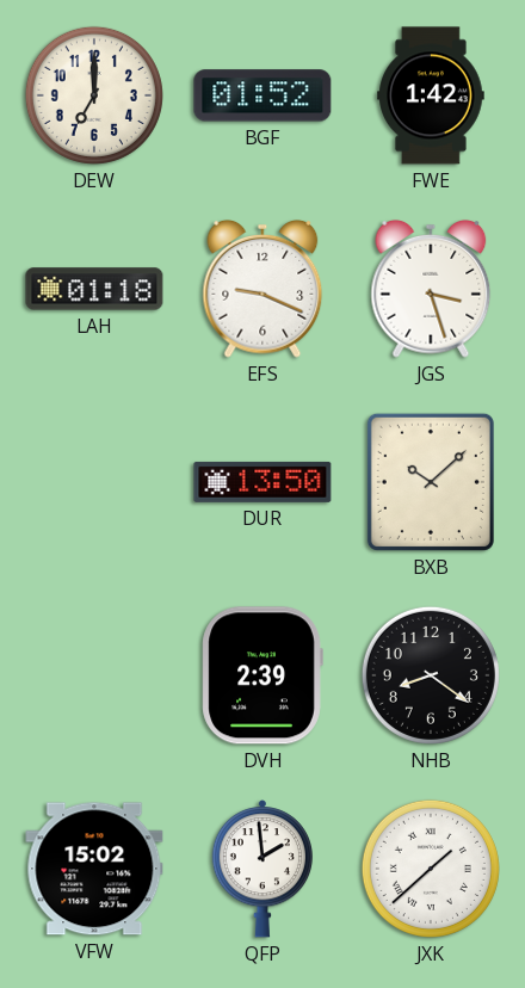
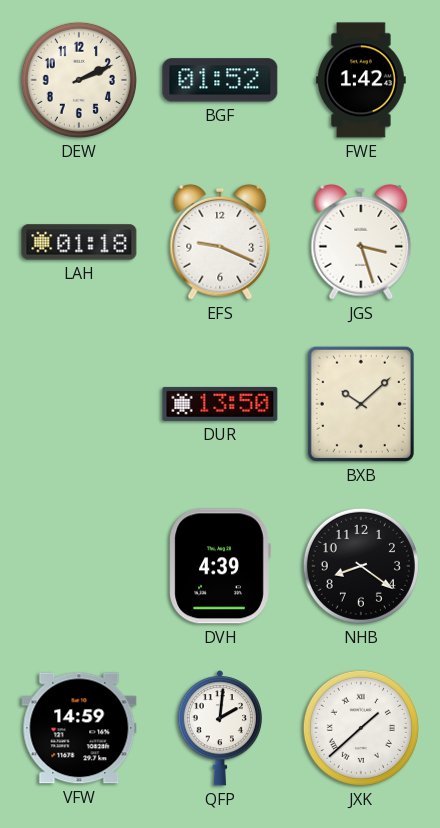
DEW: 7:00 -> 2:11
DVH: 2:39 -> 4:39
VFW: 15:02 -> 14:59
QFP: 1:59 -> 2:01
